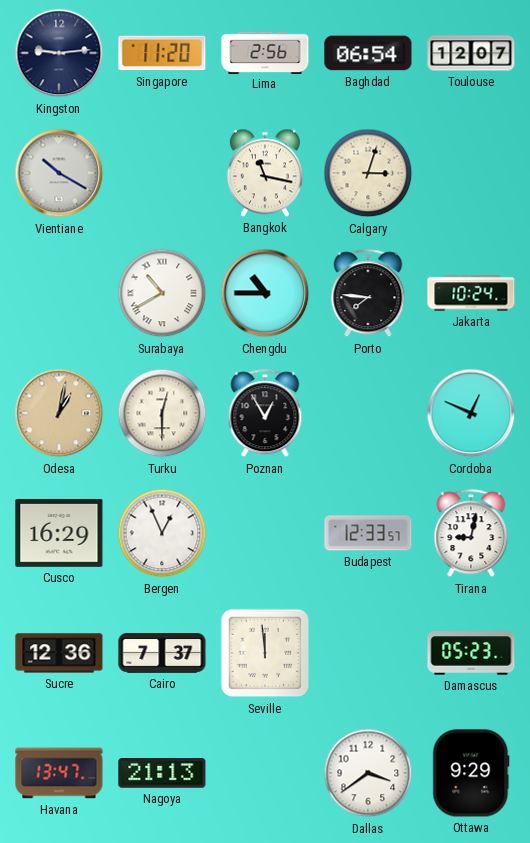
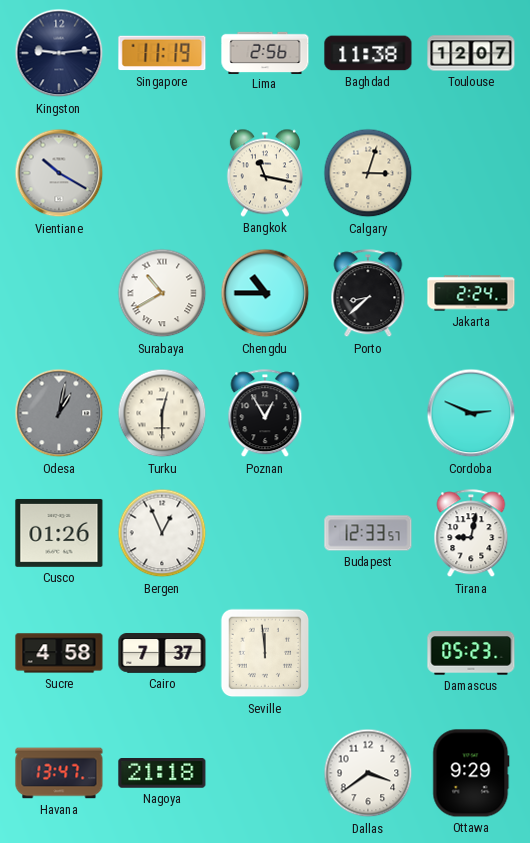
Singapore: 11:20 -> 11:19
Baghdad: 06:54 -> 11:38
Porto: 7:46 -> 8:38
Jakarta: 10:24 -> 2:24
Odesa dial: champagne -> grey
Cordoba: 12:49 -> 2:49
Cusco: 16:29 -> 01:26
Sucre: 12:36 -> 4:58
Nagoya: 21:13 -> 21:18
